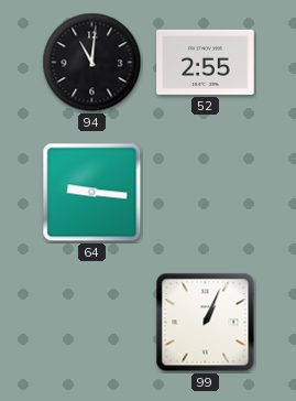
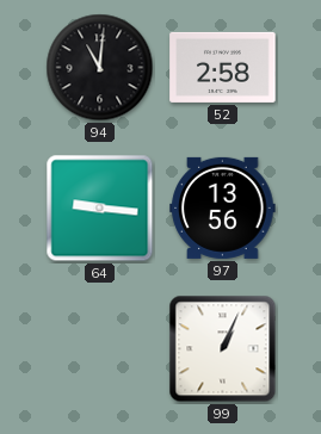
52: 2:55 -> 2:58
97: none -> 13:56
